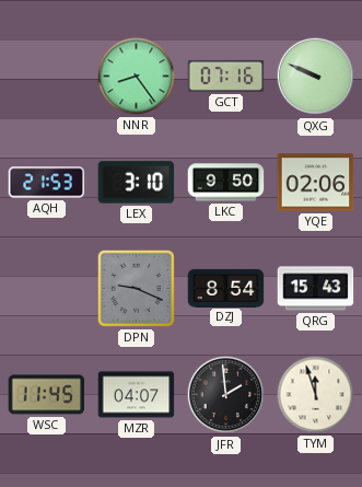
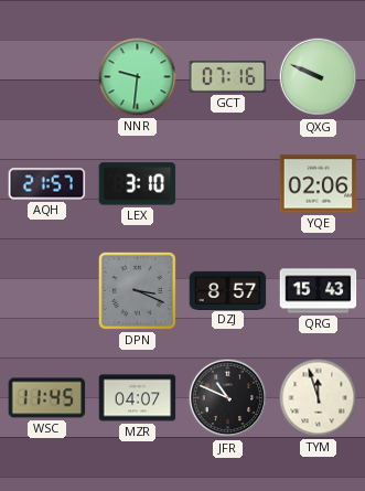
NNR: 8:24 -> 9:31
AQH: 21:53 -> 21:57
LKC: 9:50 -> none
DPN: 9:19 -> 3:19
DZJ: 8:54 -> 8:57
JFR: 1:59 -> 10:49
